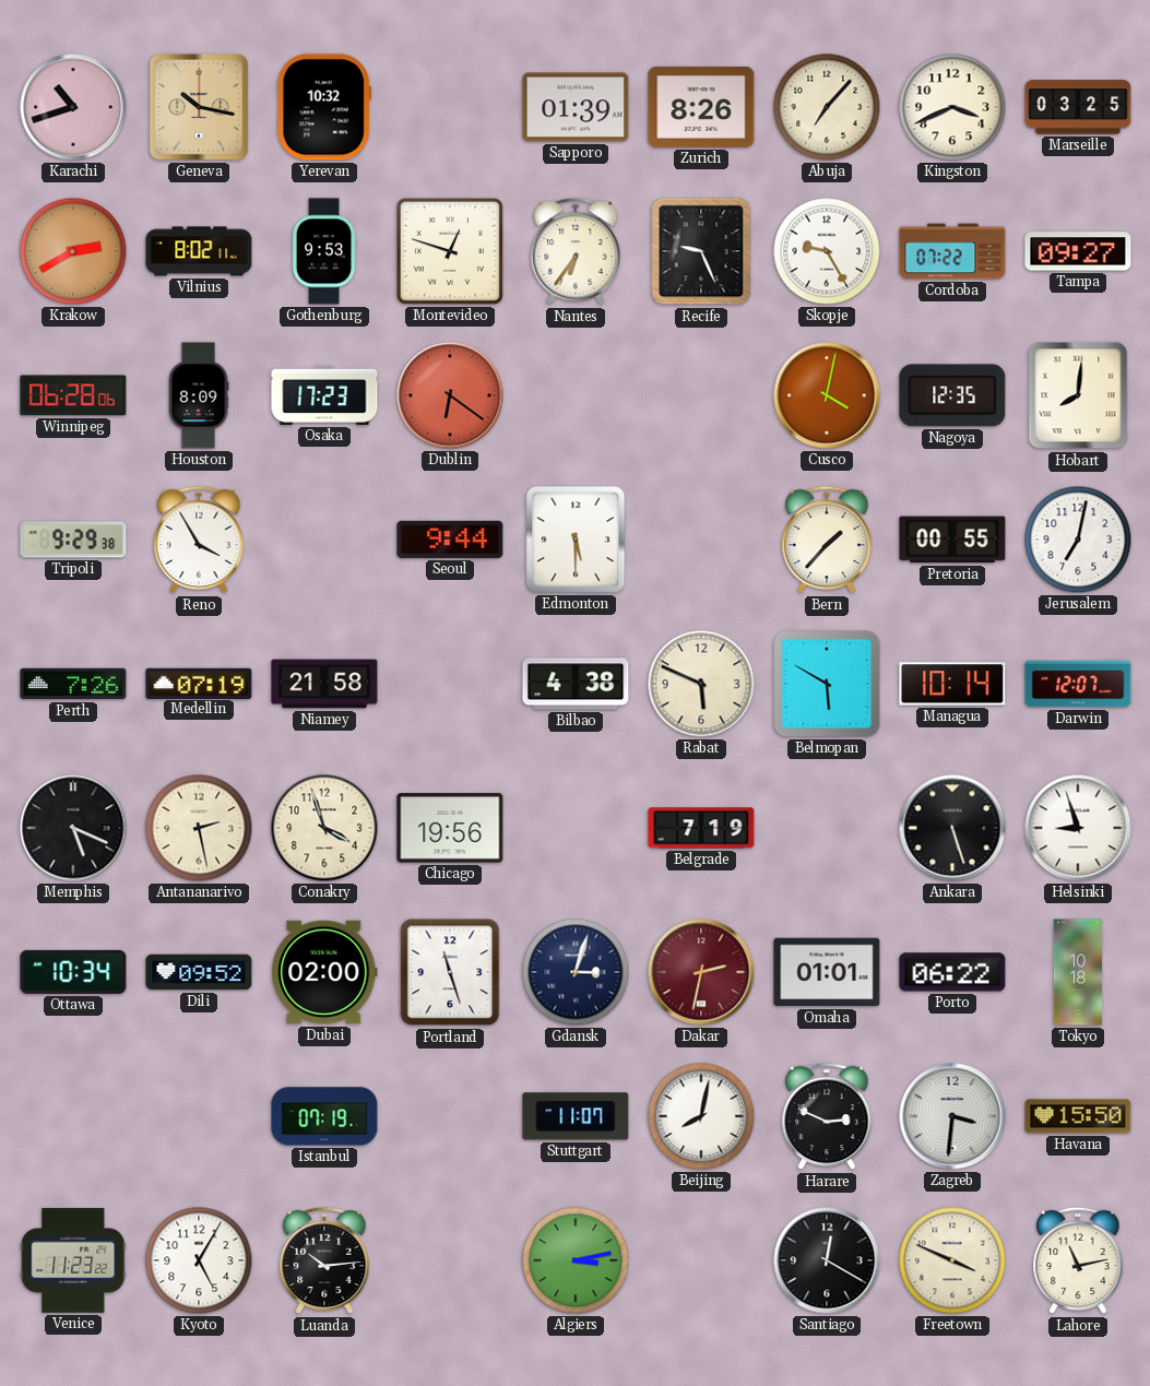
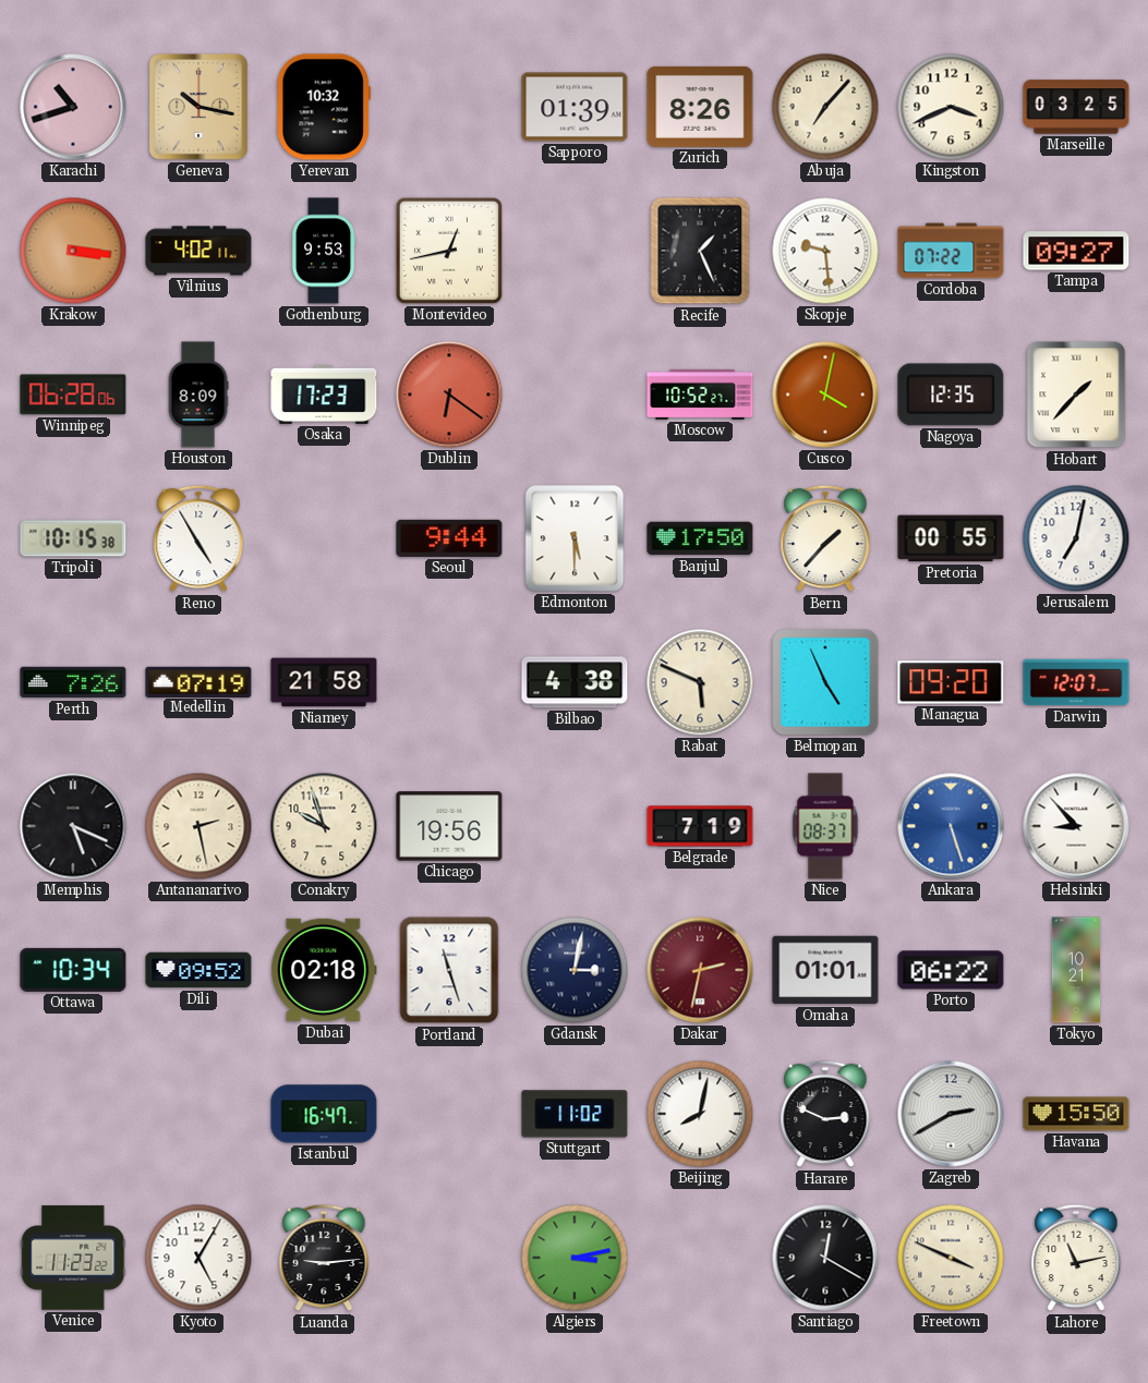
Krakow: 2:40 -> 3:16
Vilnius: 8:02 -> 4:02
Montevideo: 12:48 -> 12:43
Nantes: 6:36 -> none
Recife: 9:26 -> 1:26
Skopje: 9:25 -> 9:29
Moscow: none -> 10:52
Hobart: 8:01 -> 1:37
Tripoli: 9:29 -> 10:15
Reno: 3:55 -> 4:55
Banjul: none -> 17:50
Belmopan: 5:50 -> 4:56
Managua: 10:14 -> 09:20
Conakry: 3:57 -> 9:57
Nice: none -> 08:37
Ankara dial: black -> blue
Helsinki: 8:57 -> 8:53
Dubai: 02:00 -> 02:18
Gdansk: 3:03 -> 3:02
Tokyo: 10:18 -> 10:21
Istanbul: 07:19 -> 16:47
Stuttgart: 11:07 -> 11:02
Zagreb: 3:31 -> 2:40
Luanda: 10:14 -> 9:14
